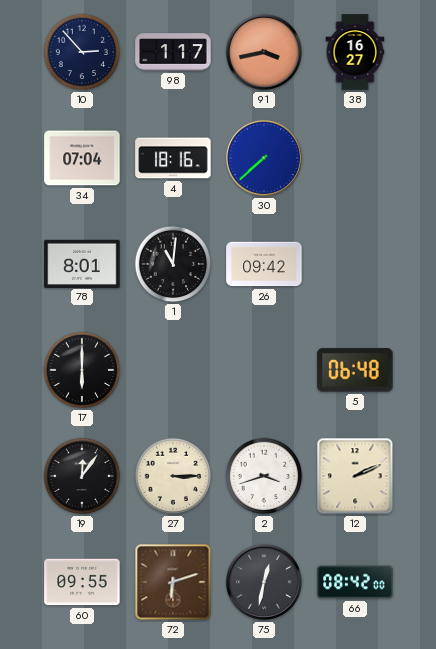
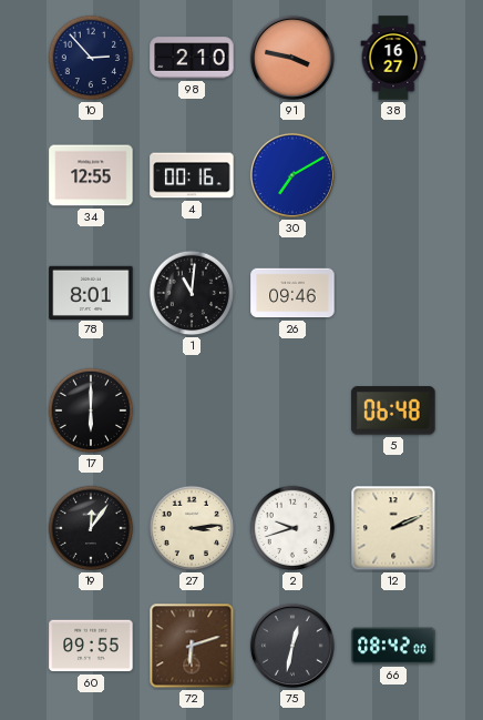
98: 1:17 -> 2:10
91: 3:43 -> 3:47
34: 07:04 -> 12:55
4: 18:16 -> 00:16
30: 7:38 -> 7:10
26: 09:42 -> 09:46
27: 3:15 -> 3:14
2: 3:42 -> 9:42
